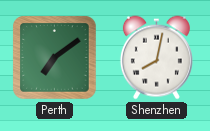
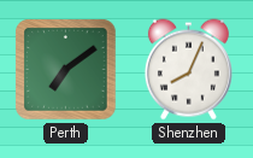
Shenzhen: 8:02 -> 8:04
